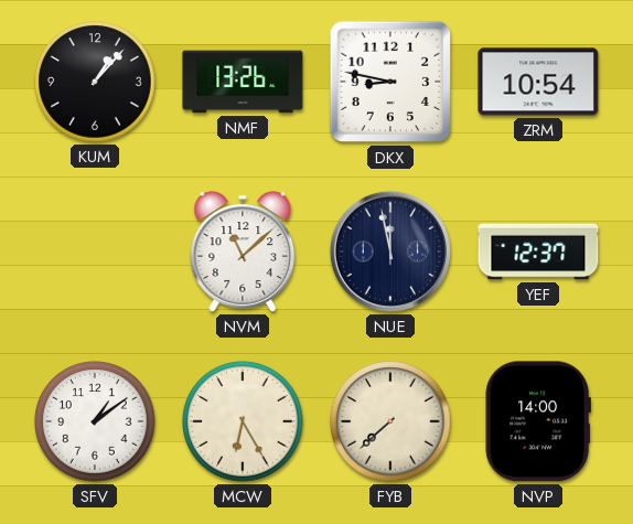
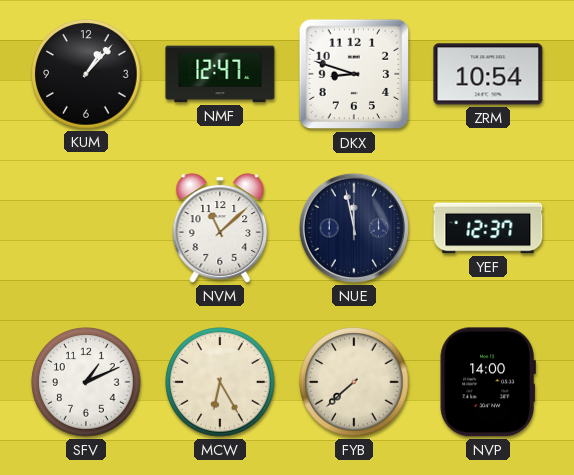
NMF: 13:26 -> 12:47
DKX: 8:47 -> 8:48
SFV: 1:09 -> 1:11
